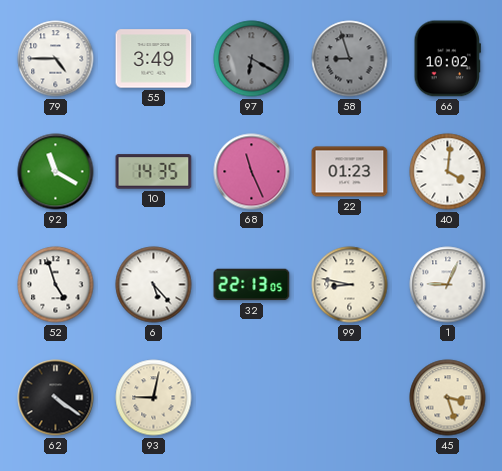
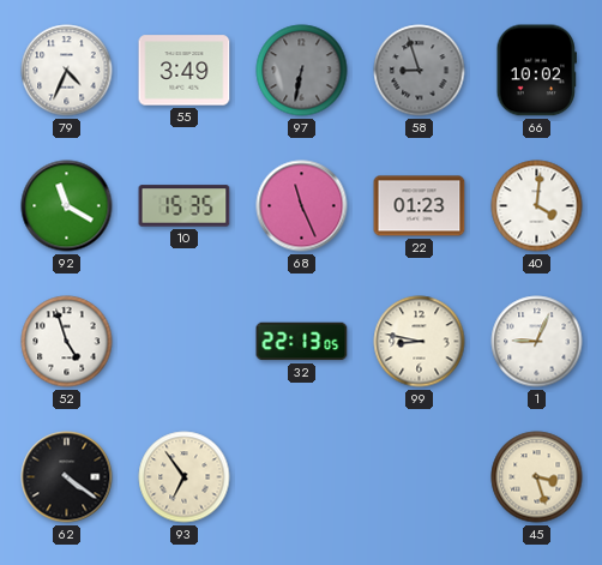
79: 4:45 -> 4:34
97: 6:20 -> 6:32
10: 14:35 -> 15:35
6: 5:23 -> none
93: 9:02 -> 6:54
